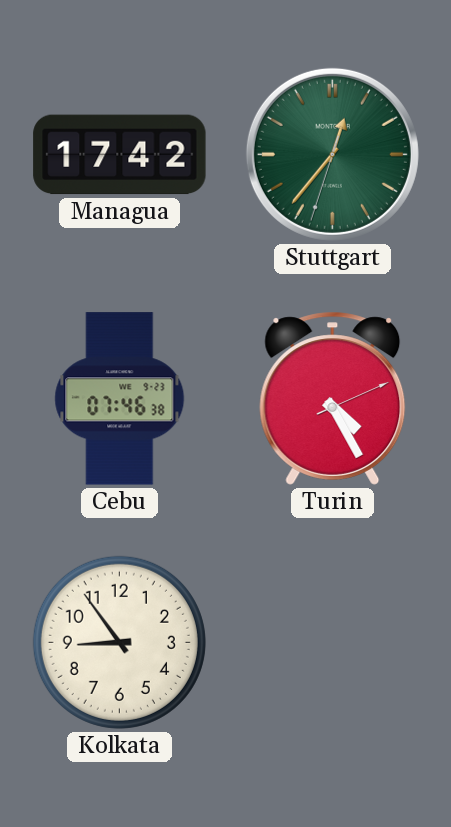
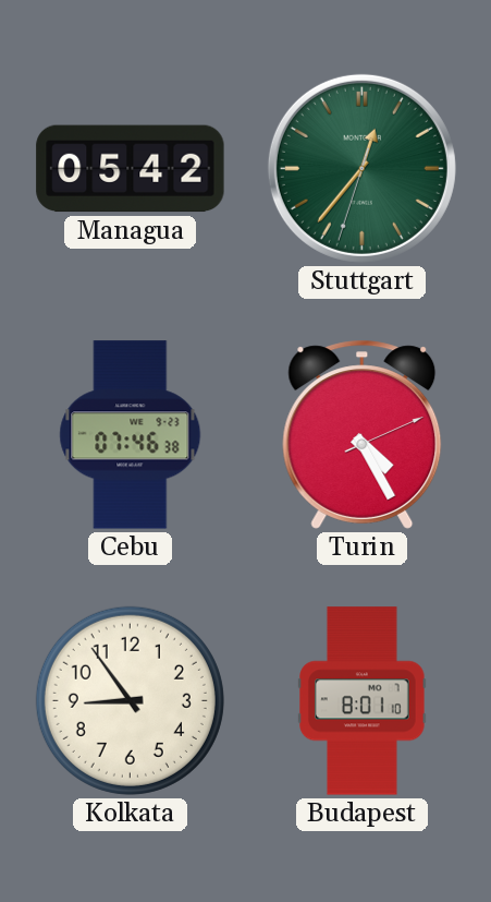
Managua: 17:42 -> 05:42
Budapest: none -> 8:01
